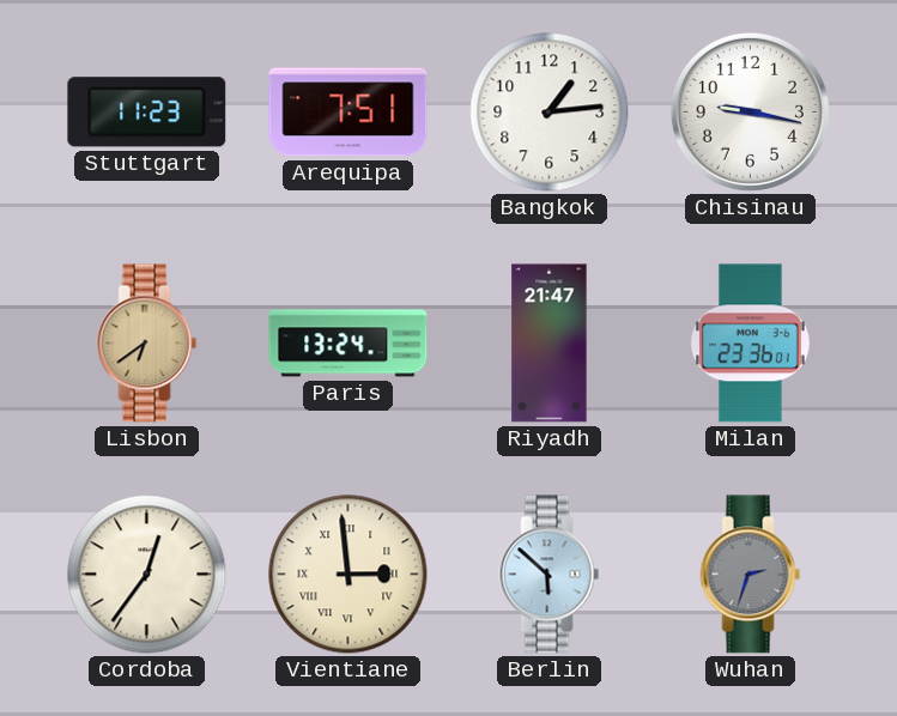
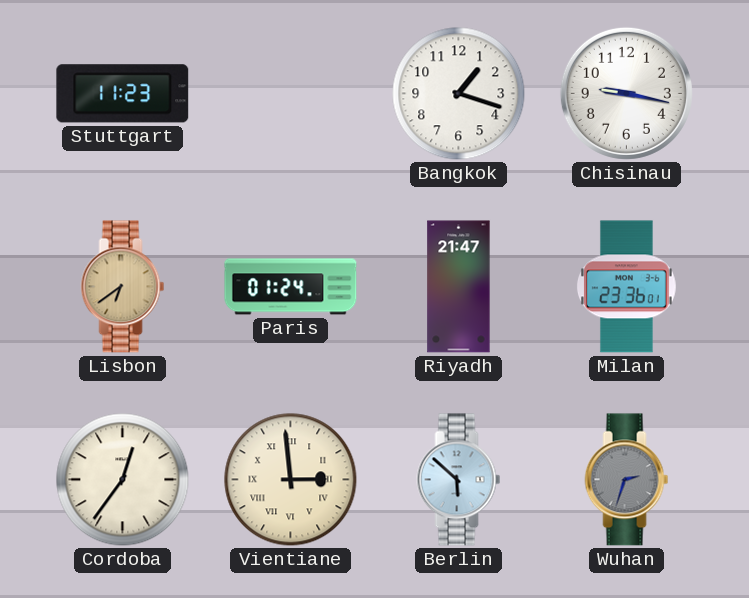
Arequipa: 7:51 -> none
Bangkok: 1:14 -> 1:18
Paris: 13:24 -> 01:24
